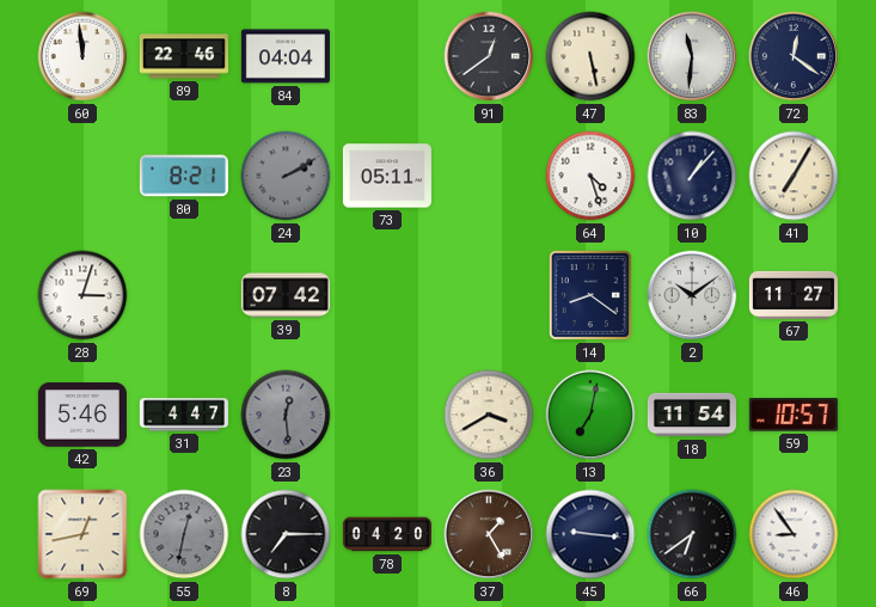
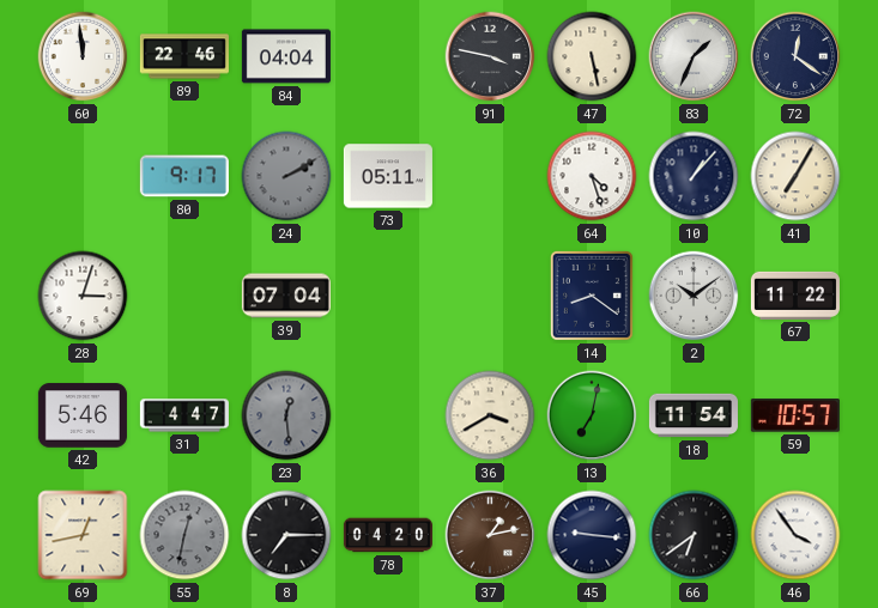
91: 12:39 -> 3:47
83: 11:31 -> 1:34
80: 8:21 -> 9:17
39: 07:42 -> 07:04
67: 11:27 -> 11:22
37: 1:25 -> 1:13
46: 8:54 -> 3:54
